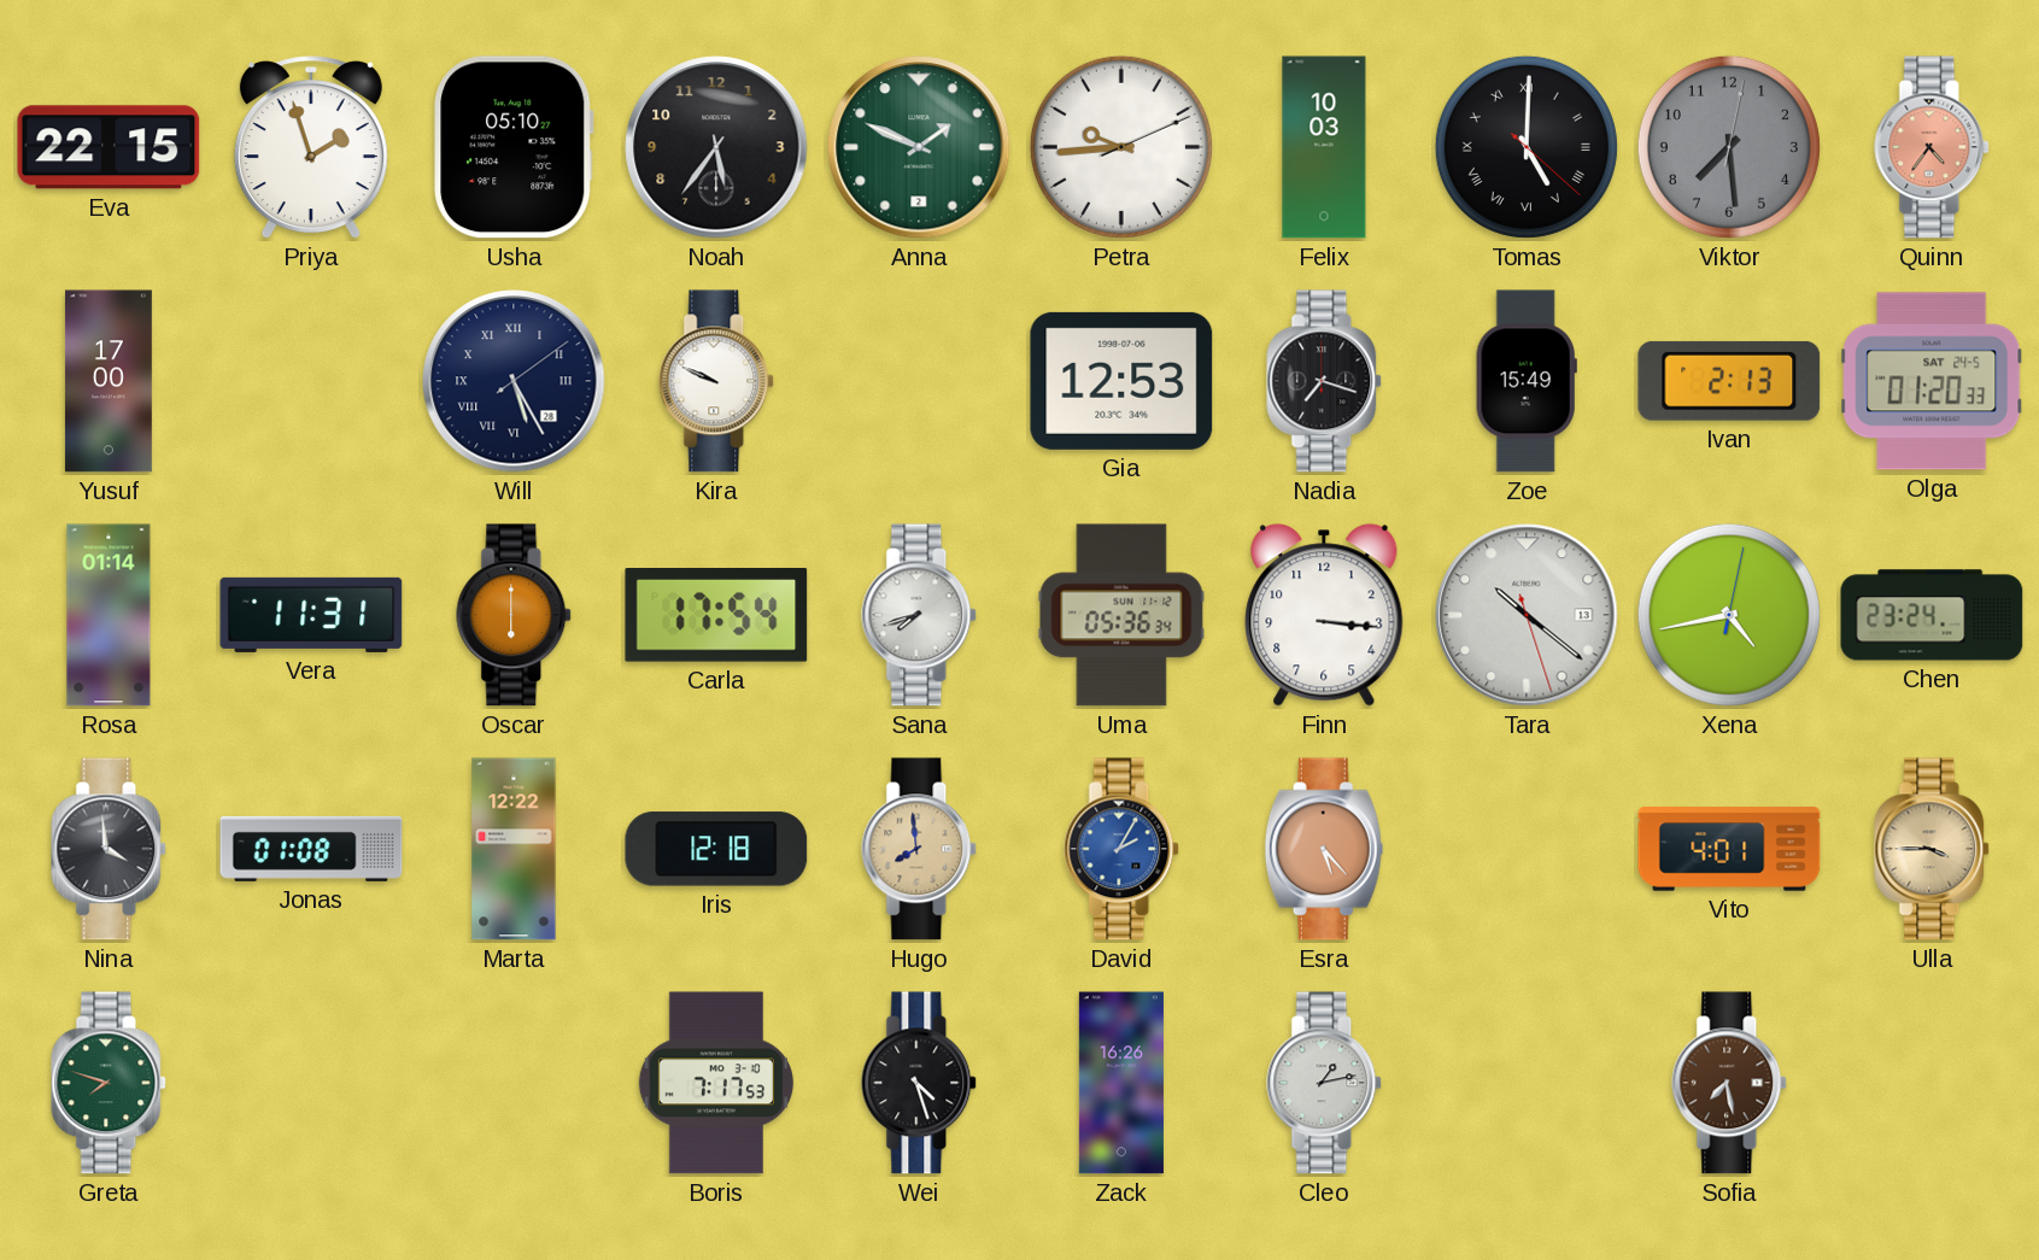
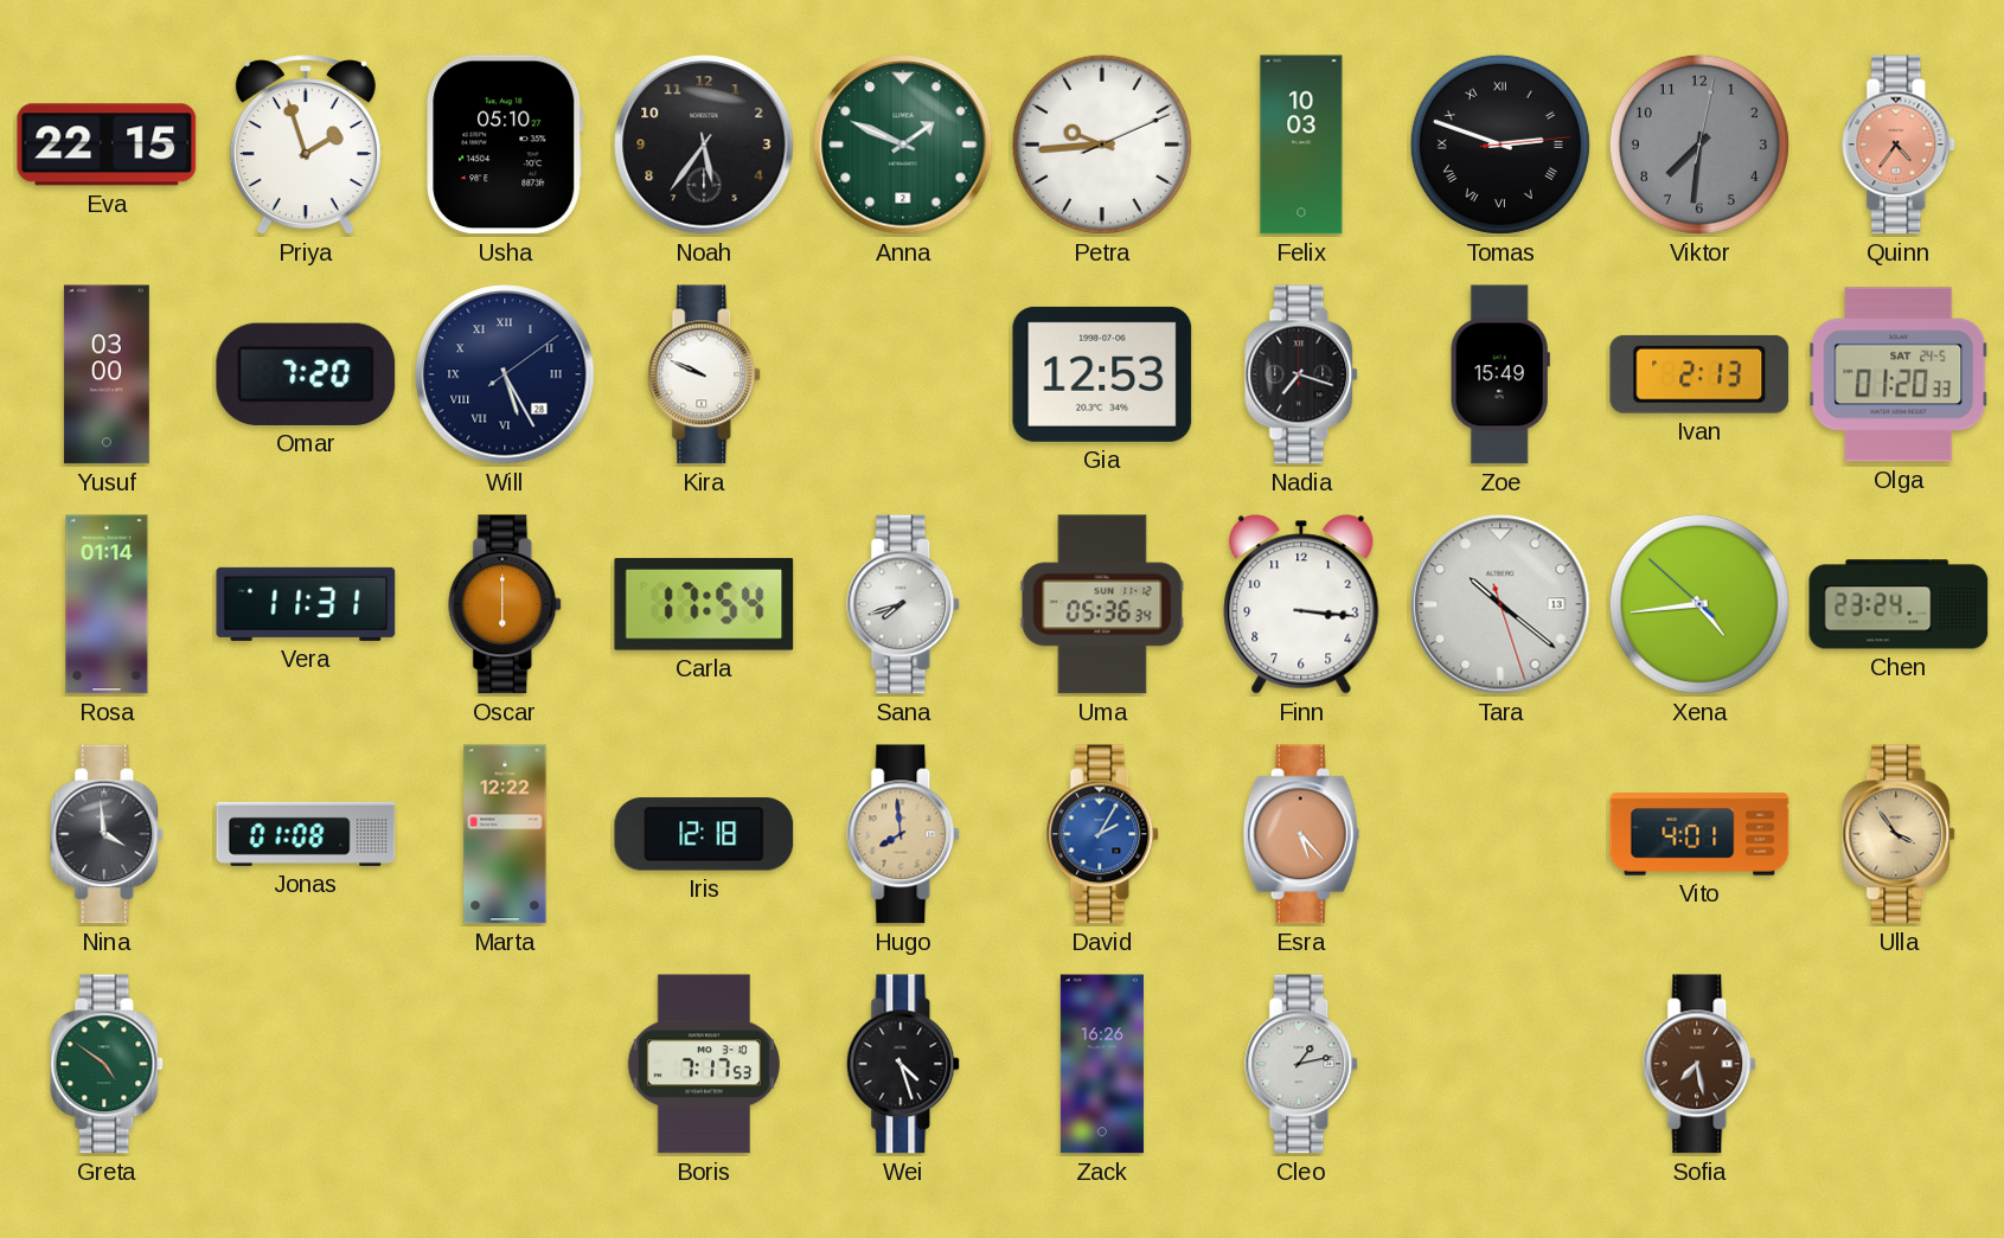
Tomas: 5:00 -> 2:48
Viktor: 7:29 -> 7:31
Yusuf: 17:00 -> 03:00
Omar: none -> 7:20
Xena: 4:43:02 -> 4:43:52
Ulla: 3:45 -> 3:54
Greta: 7:48 -> 4:51
